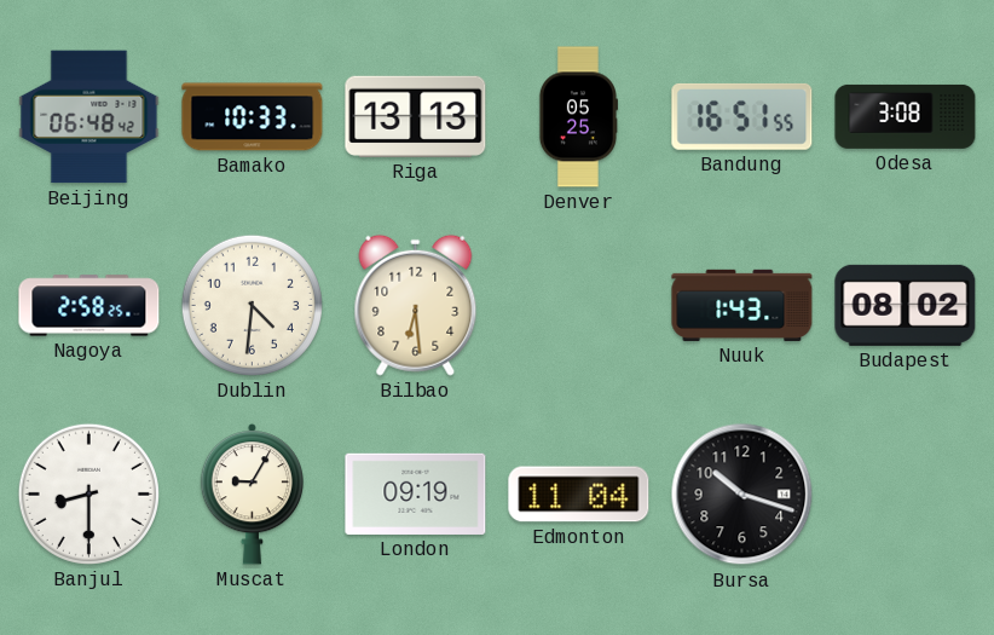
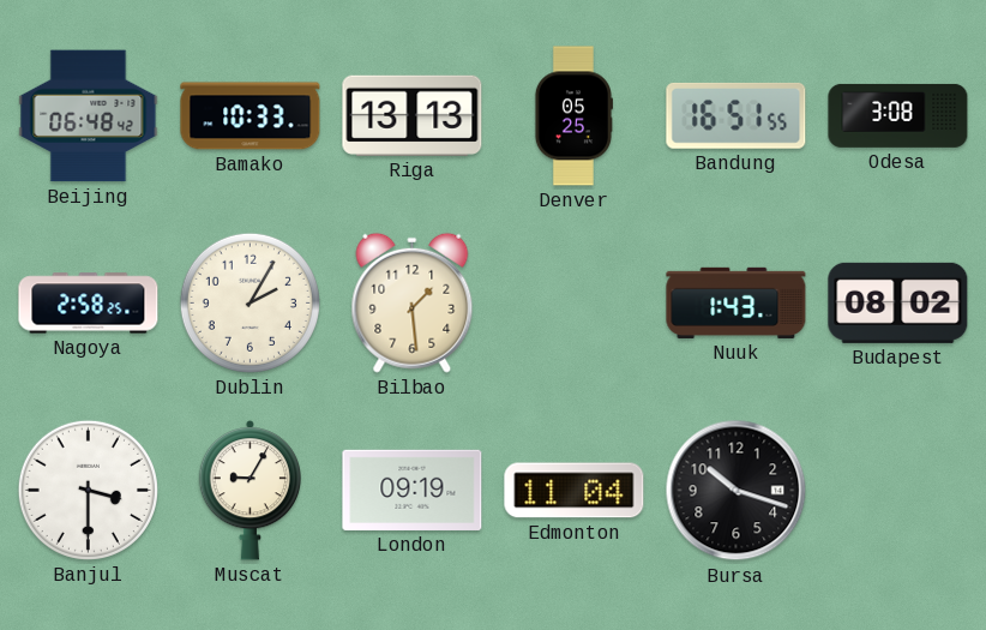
Dublin: 4:31 -> 2:05
Bilbao: 6:29 -> 1:29
Banjul: 8:30 -> 3:30
